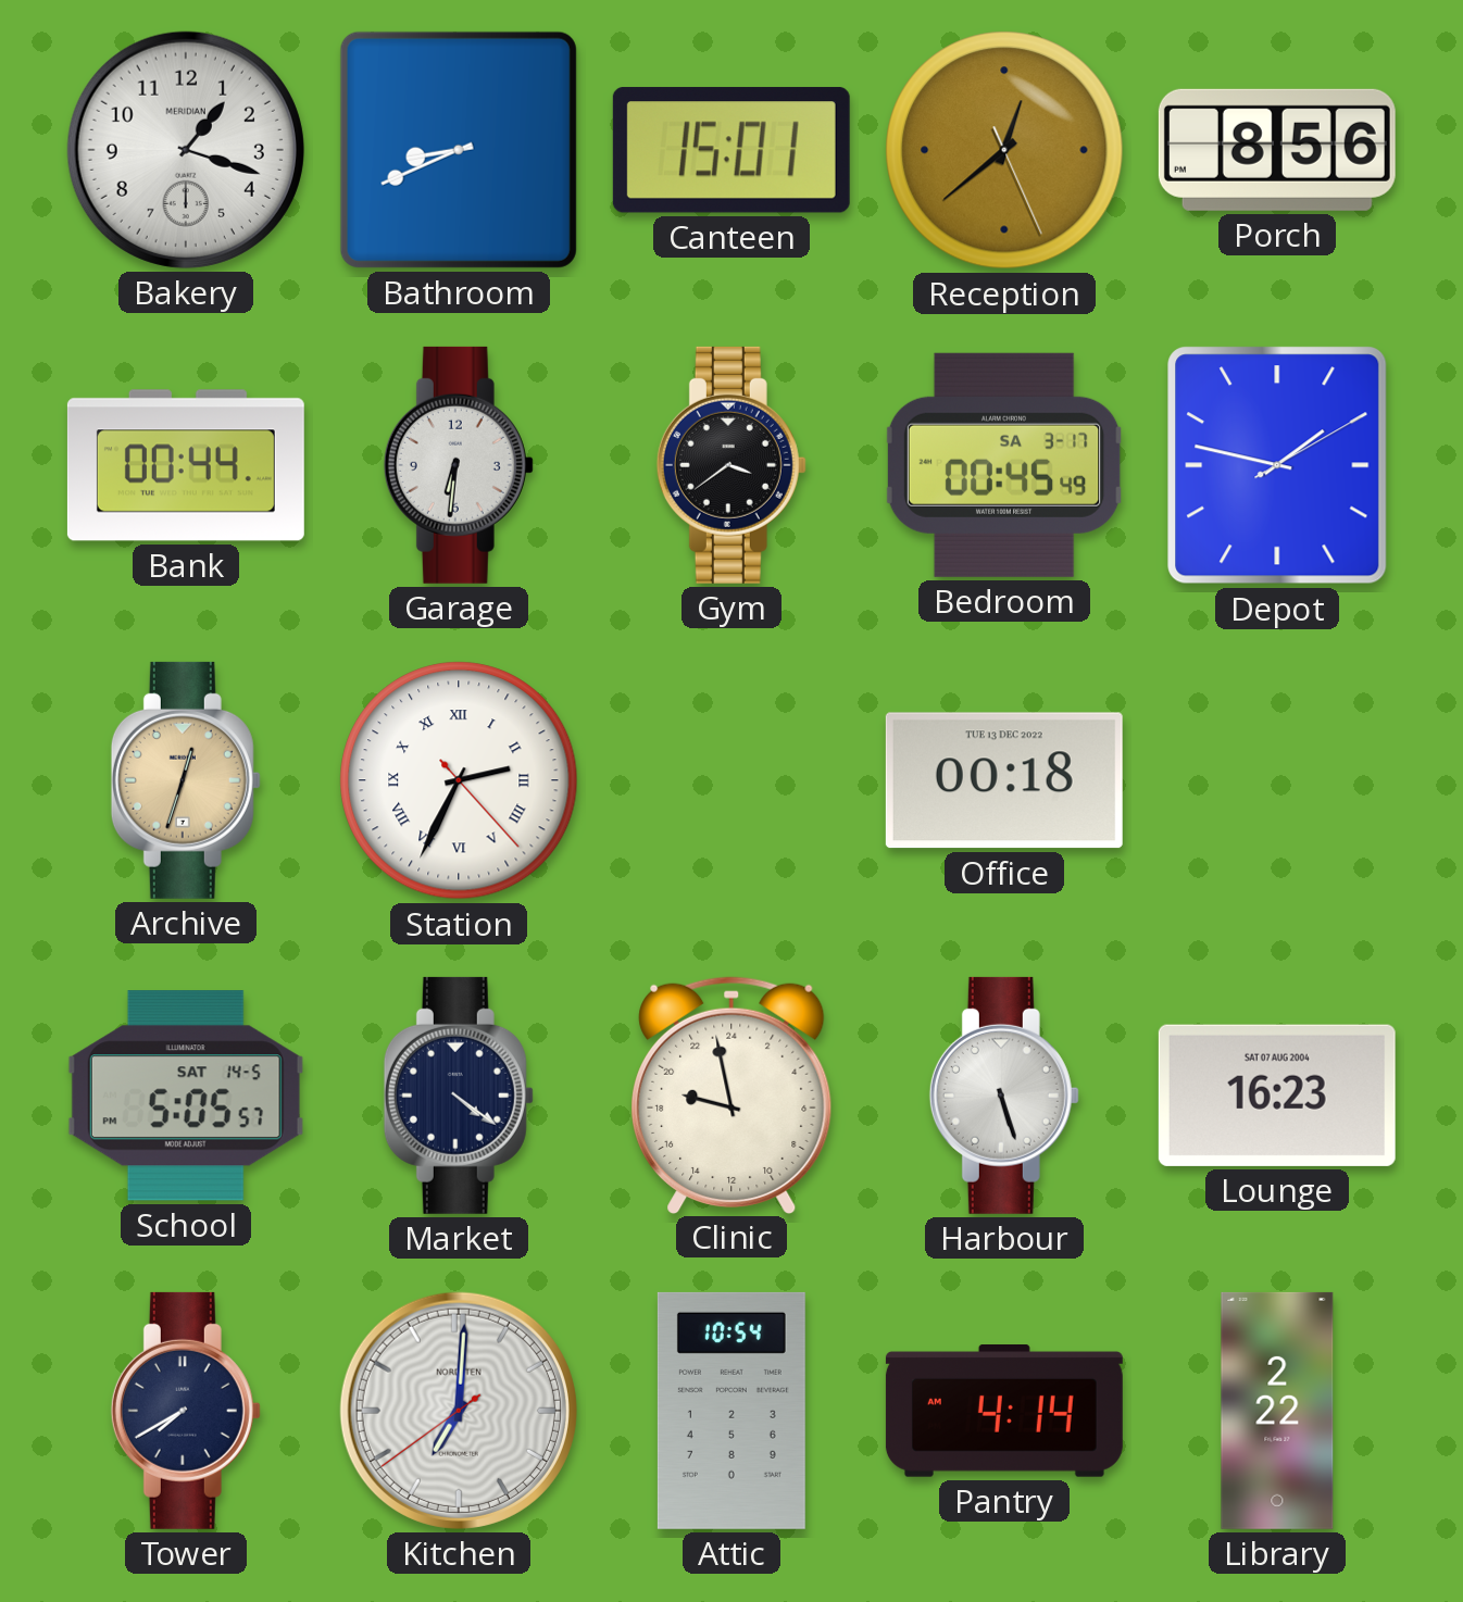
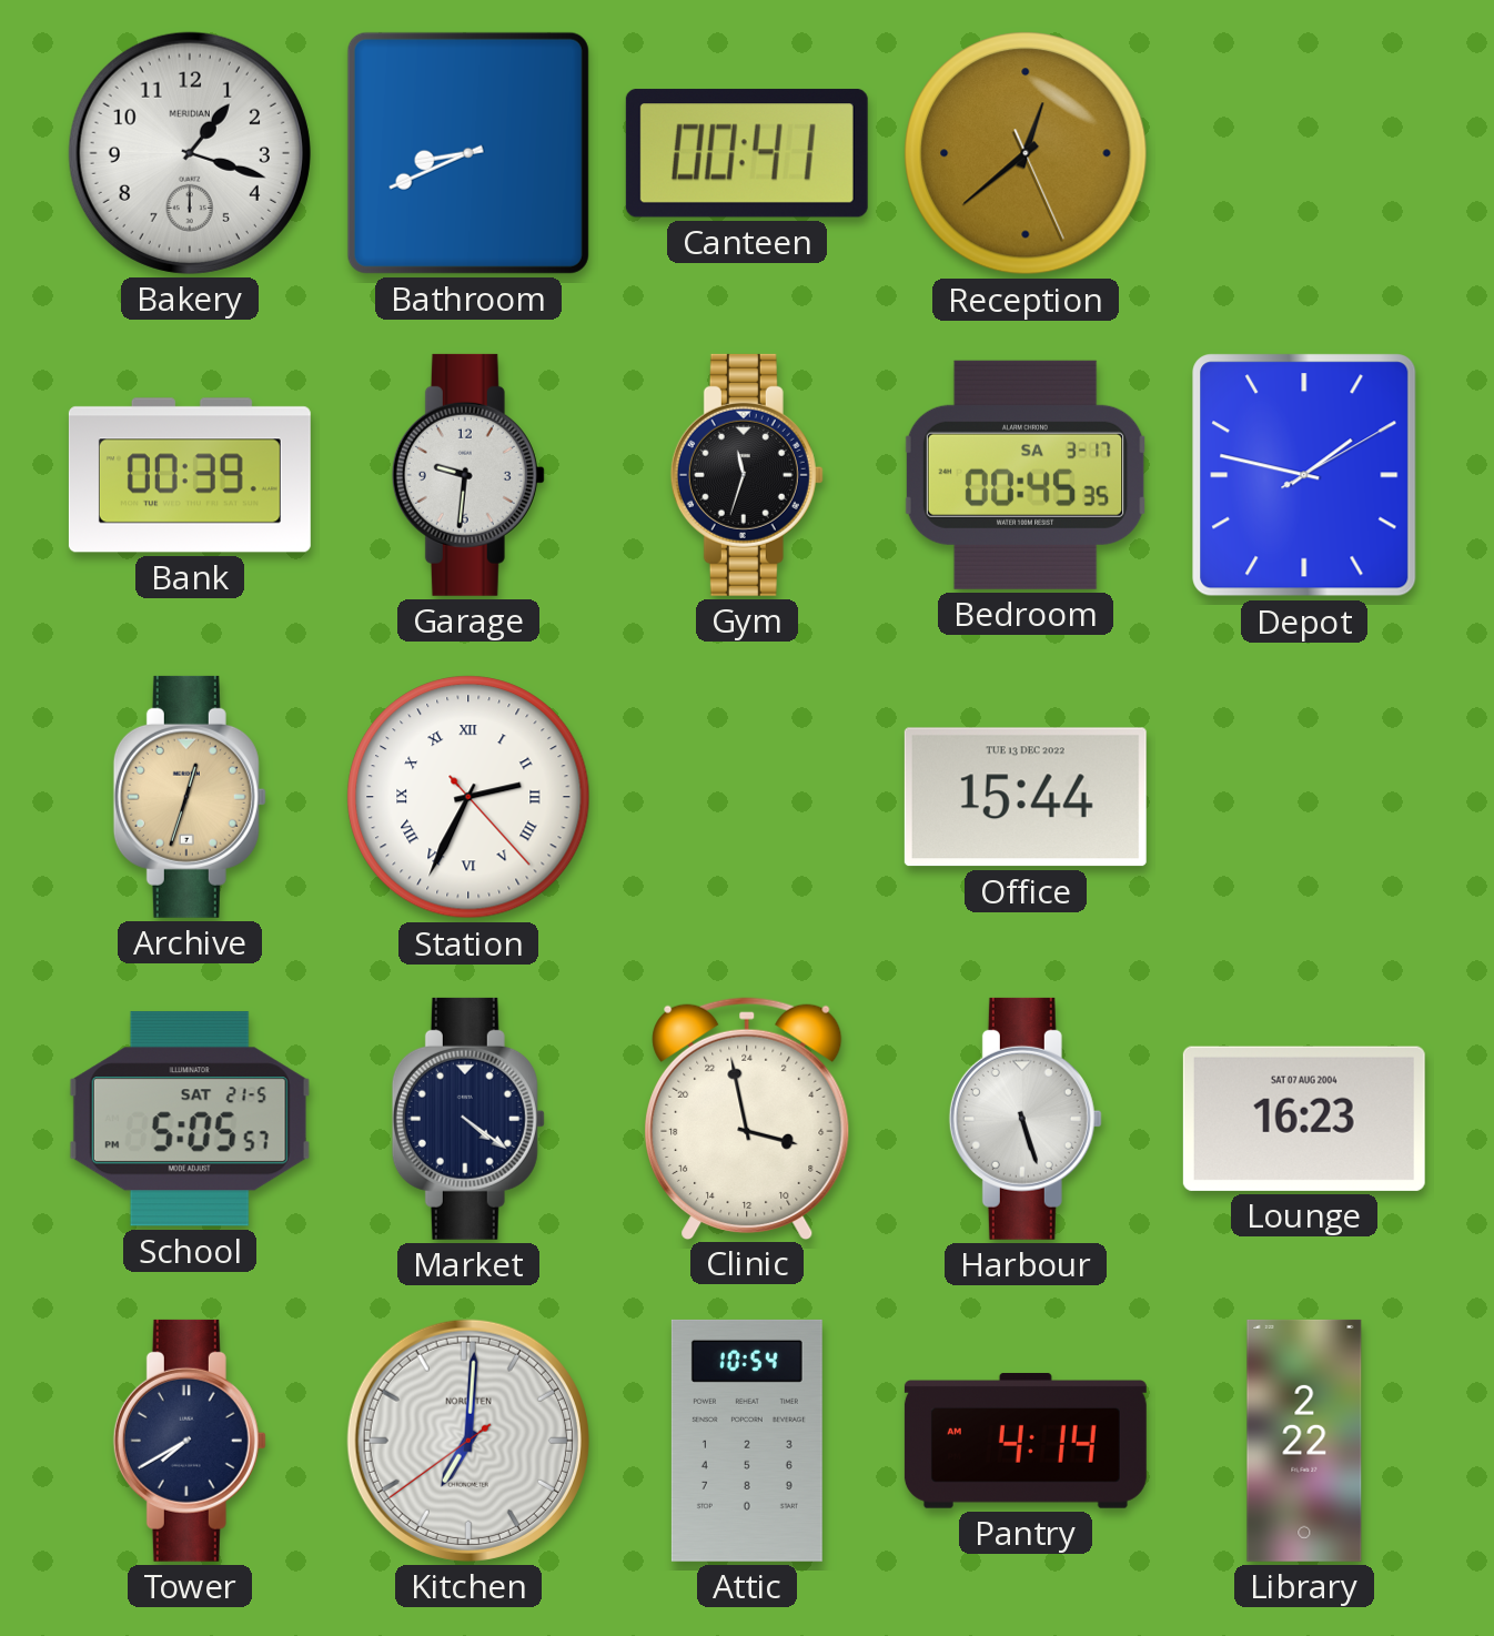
Canteen: 15:01 -> 00:41
Porch: 8:56 -> none
Bank: 00:44 -> 00:39
Garage: 6:31 -> 9:31
Gym: 3:39 -> 11:33
Bedroom: 00:45:49 -> 00:45:35
Office: 00:18 -> 15:44
School date: SAT 14-5 -> SAT 21-5
Clinic: 18:58 -> 6:58
